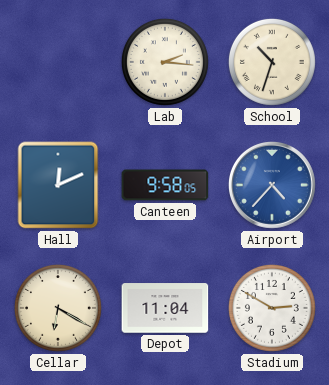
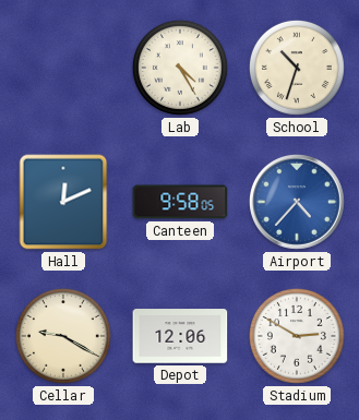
Lab: 2:16 -> 4:25
Cellar: 6:20 -> 9:20
Depot: 11:04 -> 12:06
